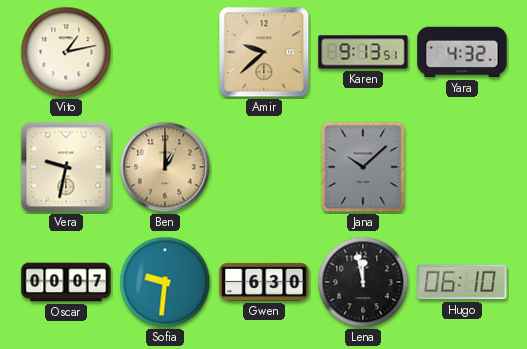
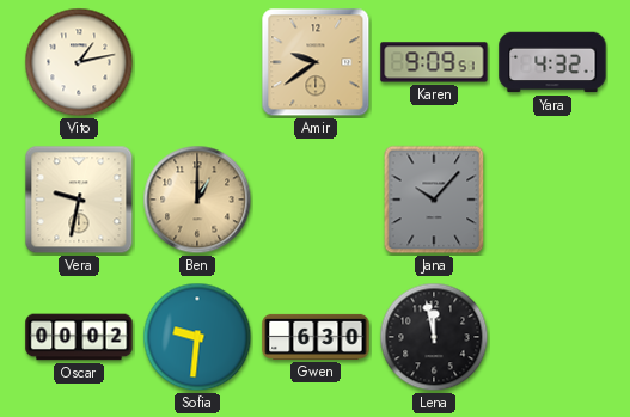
Amir: 9:38 -> 9:39
Karen: 9:13 -> 9:09
Jana: 10:08 -> 10:07
Oscar: 00:07 -> 00:02
Hugo: 06:10 -> none
